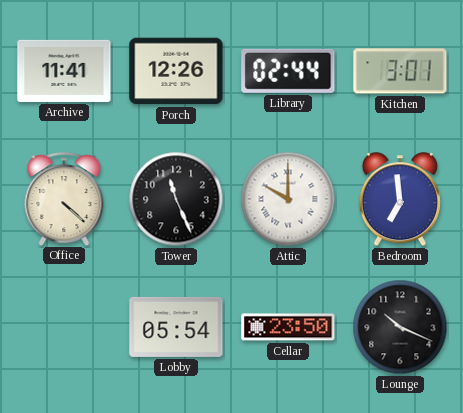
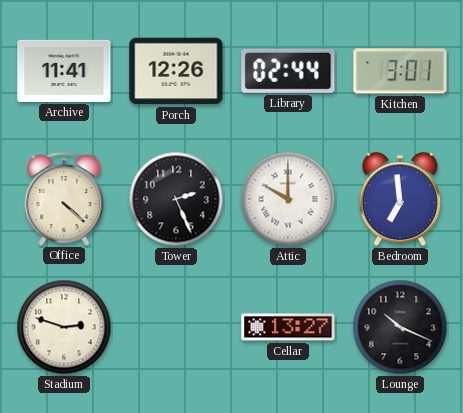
Tower: 11:26 -> 2:26
Stadium: none -> 2:48
Lobby: 05:54 -> none
Cellar: 23:50 -> 13:27
